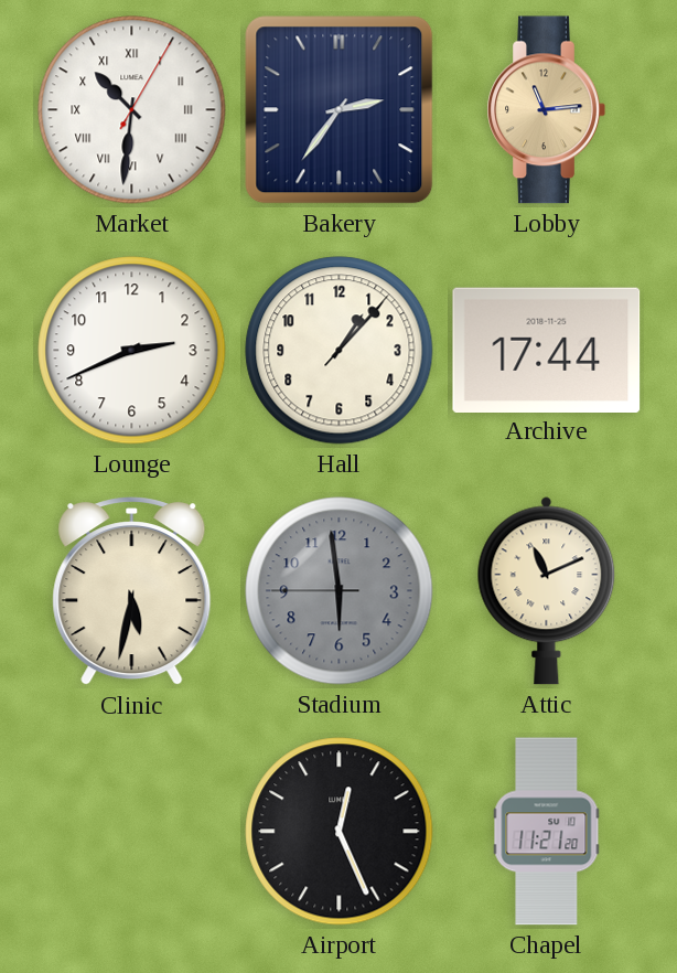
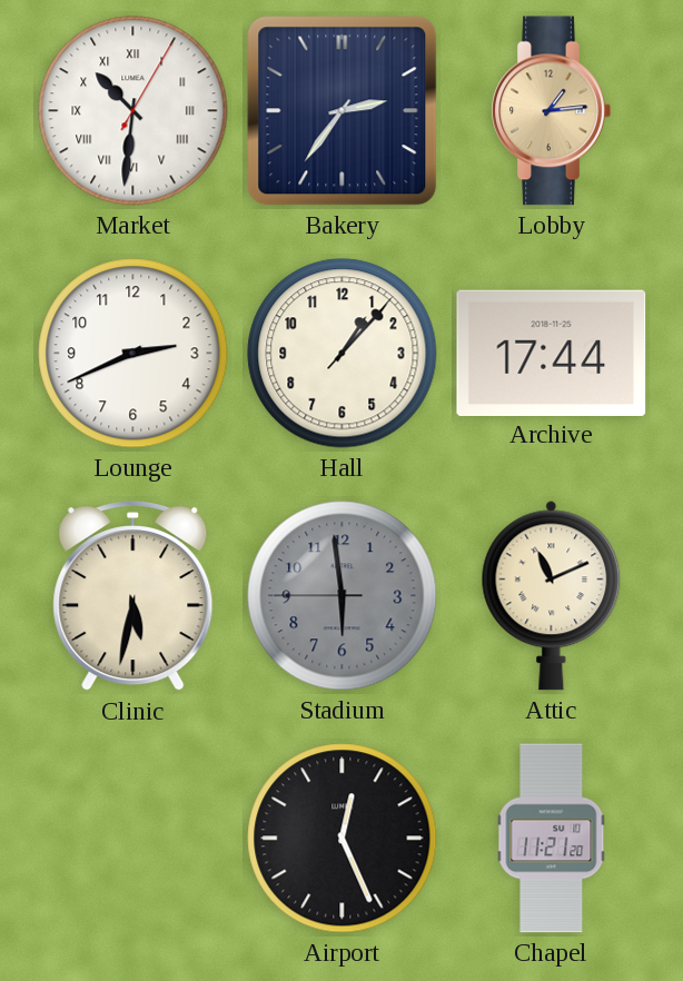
Lobby: 11:14 -> 1:14
